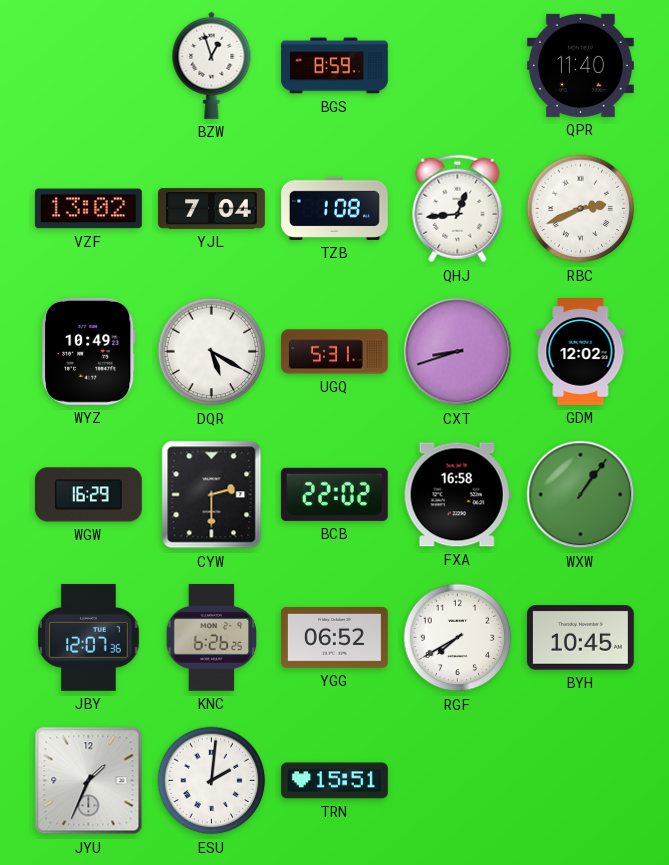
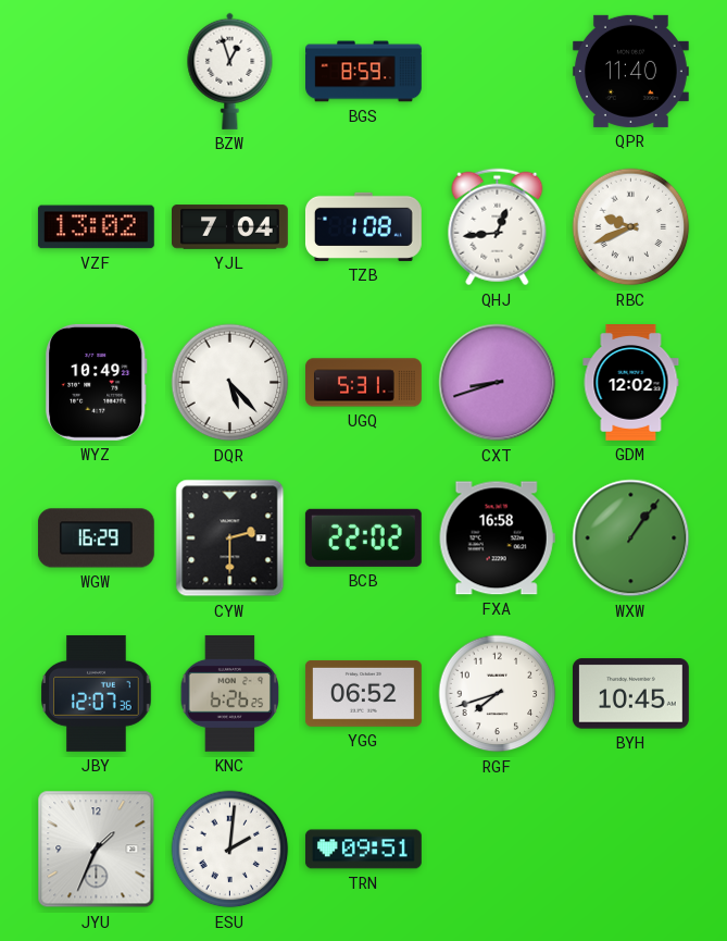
RBC: 2:41 -> 9:41
DQR: 5:20 -> 5:23
RGF: 7:40 -> 7:42
TRN: 15:51 -> 09:51
